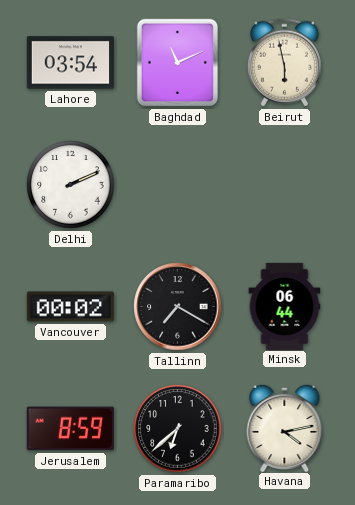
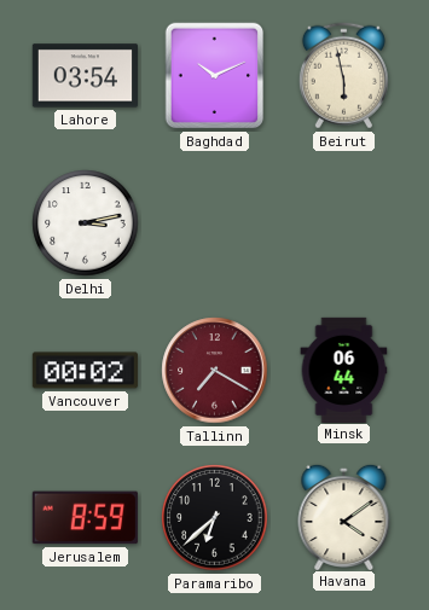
Baghdad: 11:11 -> 10:11
Delhi: 2:11 -> 3:13
Tallinn dial: black -> burgundy
Havana: 4:13 -> 4:09
